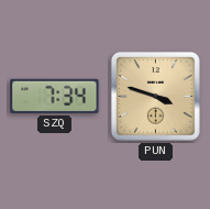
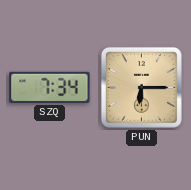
PUN: 3:48 -> 6:15
